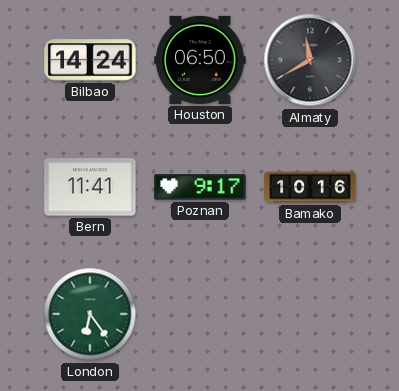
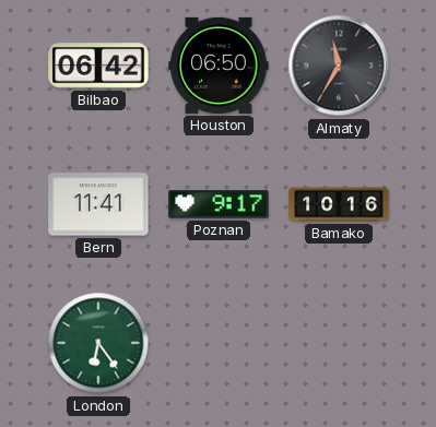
Bilbao: 14:24 -> 06:42
Almaty: 11:40 -> 11:35
